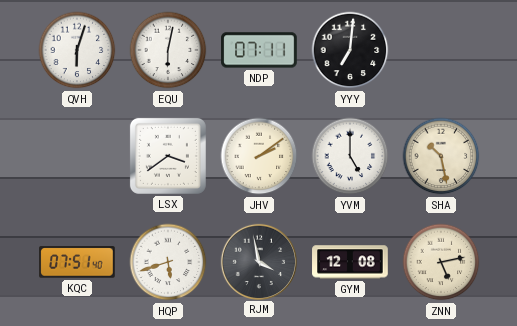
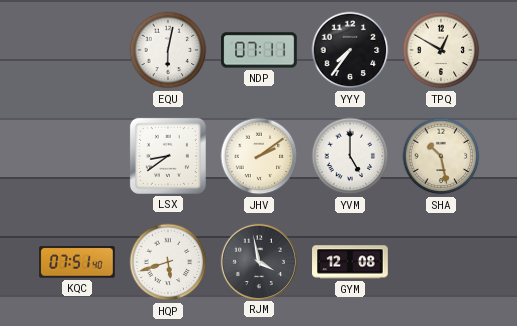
QVH: 6:03 -> none
YYY: 7:01 -> 7:36
TPQ: none -> 12:50
LSX: 3:39 -> 8:39
ZNN: 5:13 -> none
